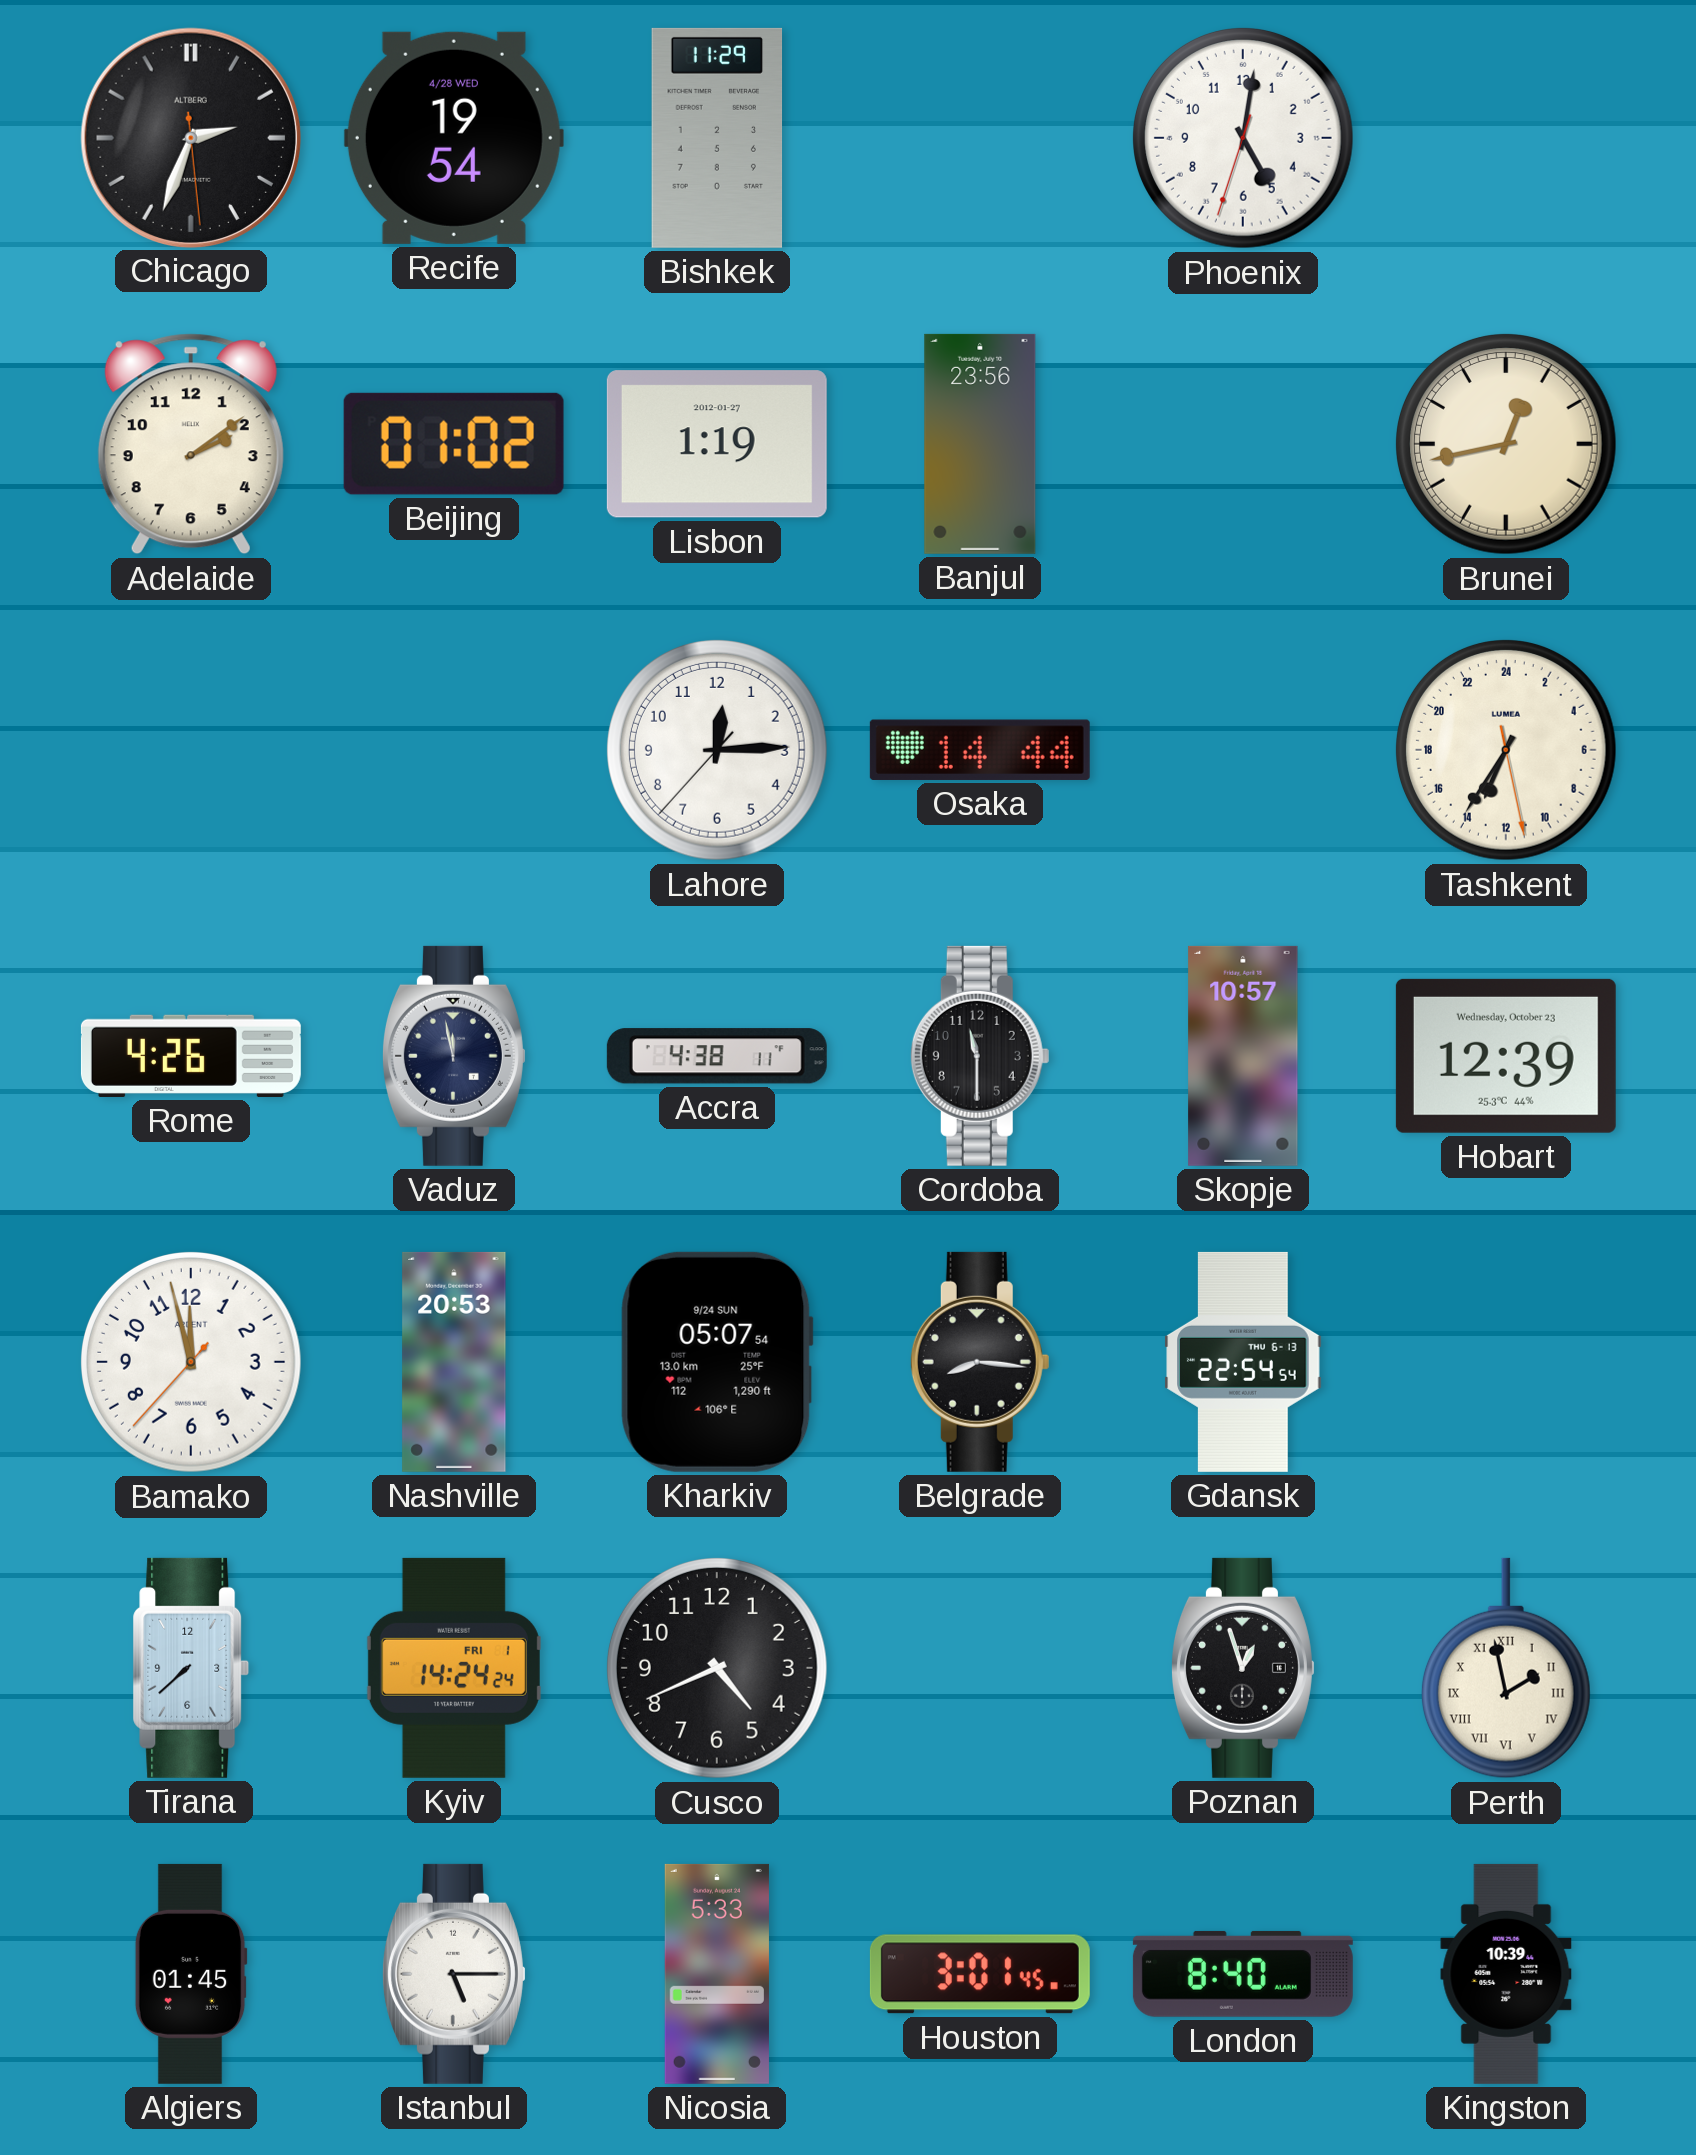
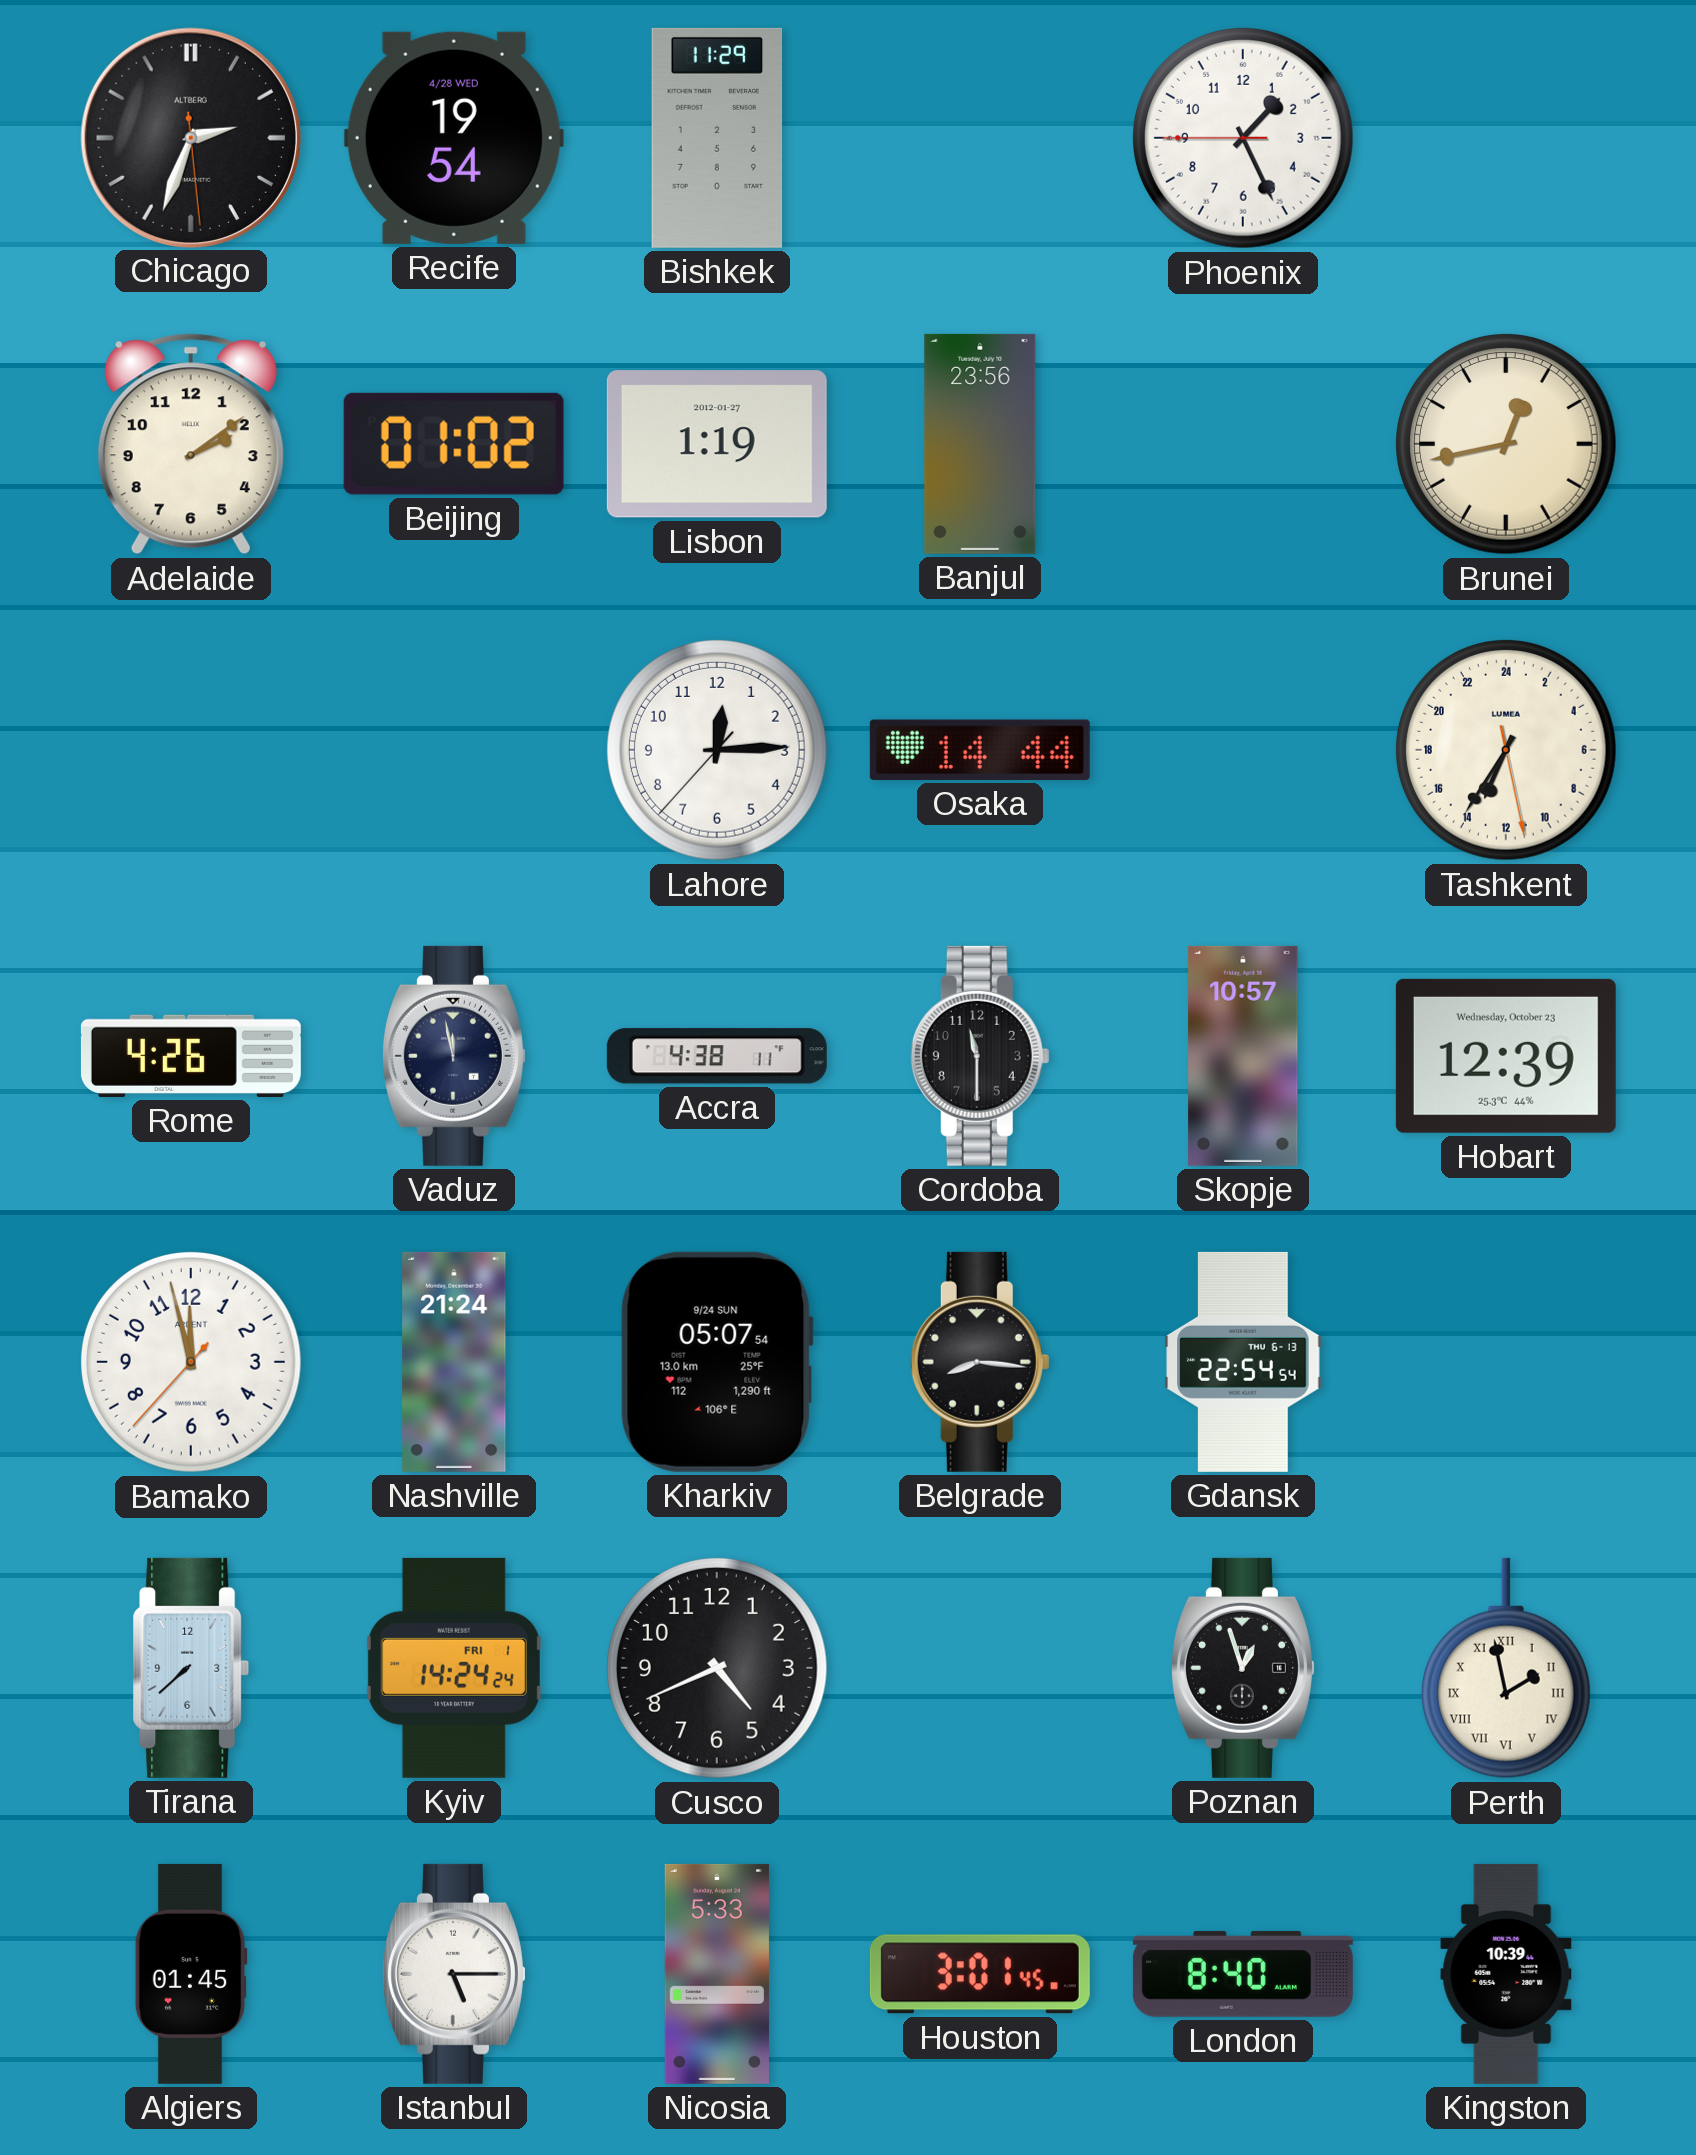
Phoenix: 5:01 -> 1:25
Nashville: 20:53 -> 21:24
